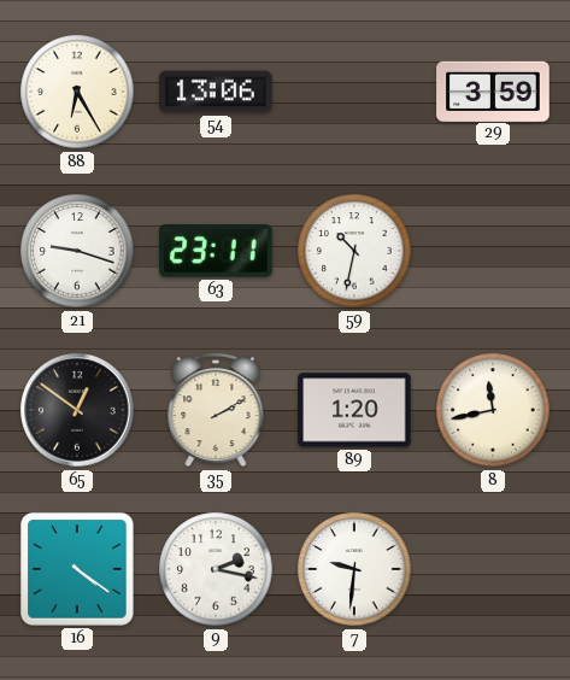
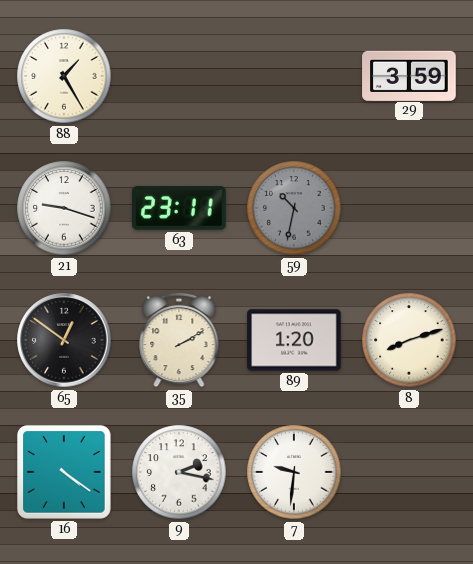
88: 6:25 -> 1:25
54: 13:06 -> none
59 dial: white -> grey
8: 11:43 -> 8:12
